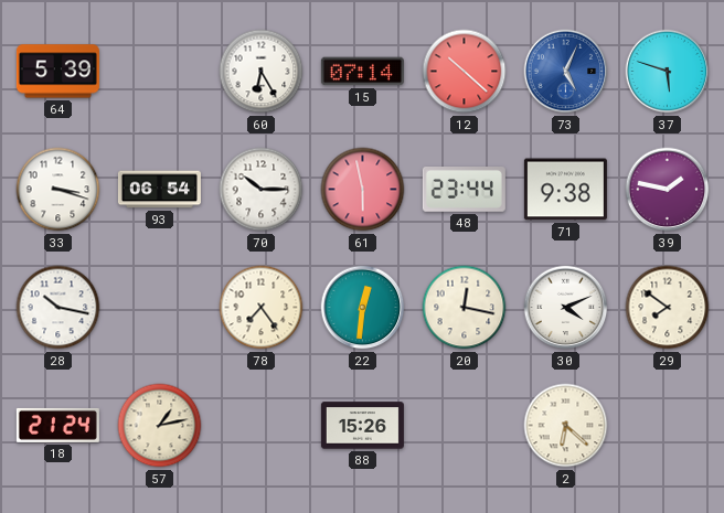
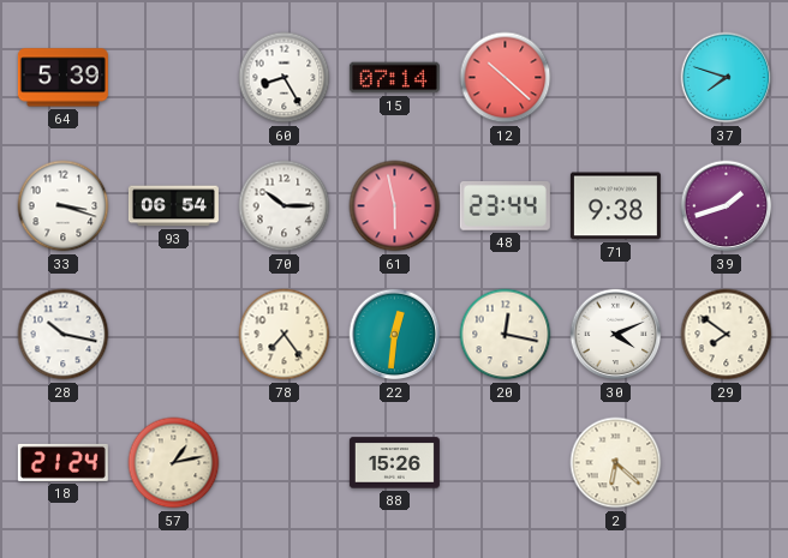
60: 6:25 -> 8:25
73: 5:04 -> none
37: 5:48 -> 7:48
39: 1:47 -> 1:42
